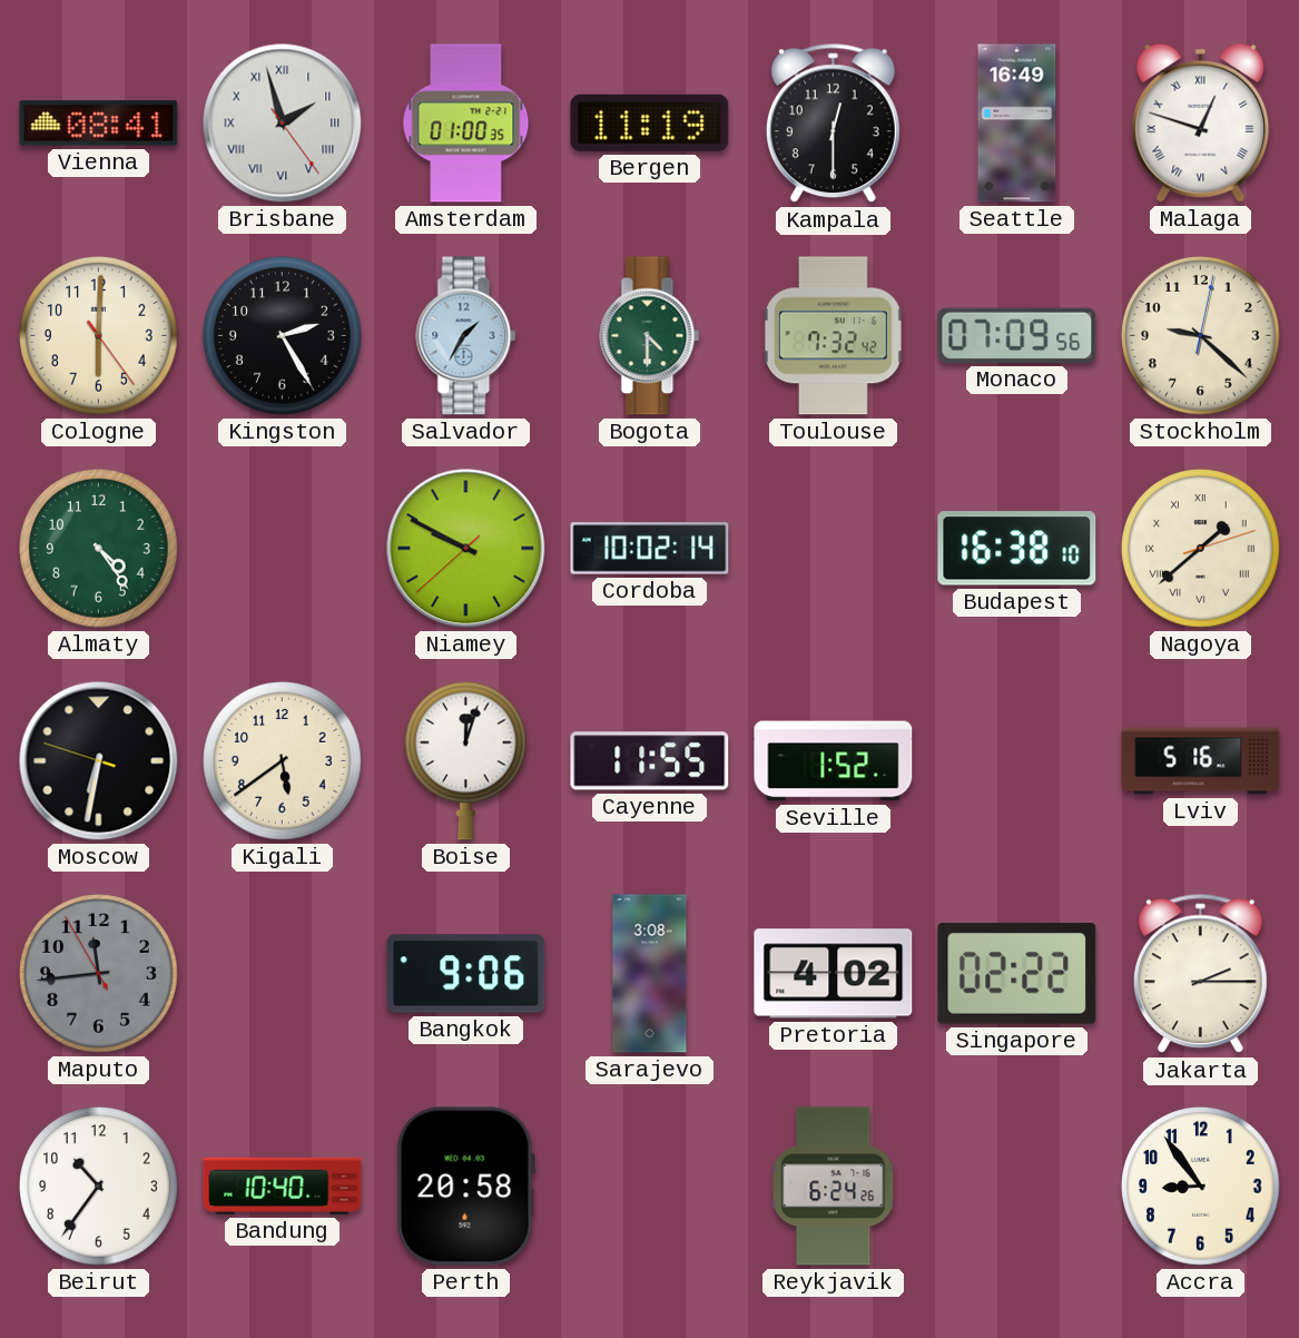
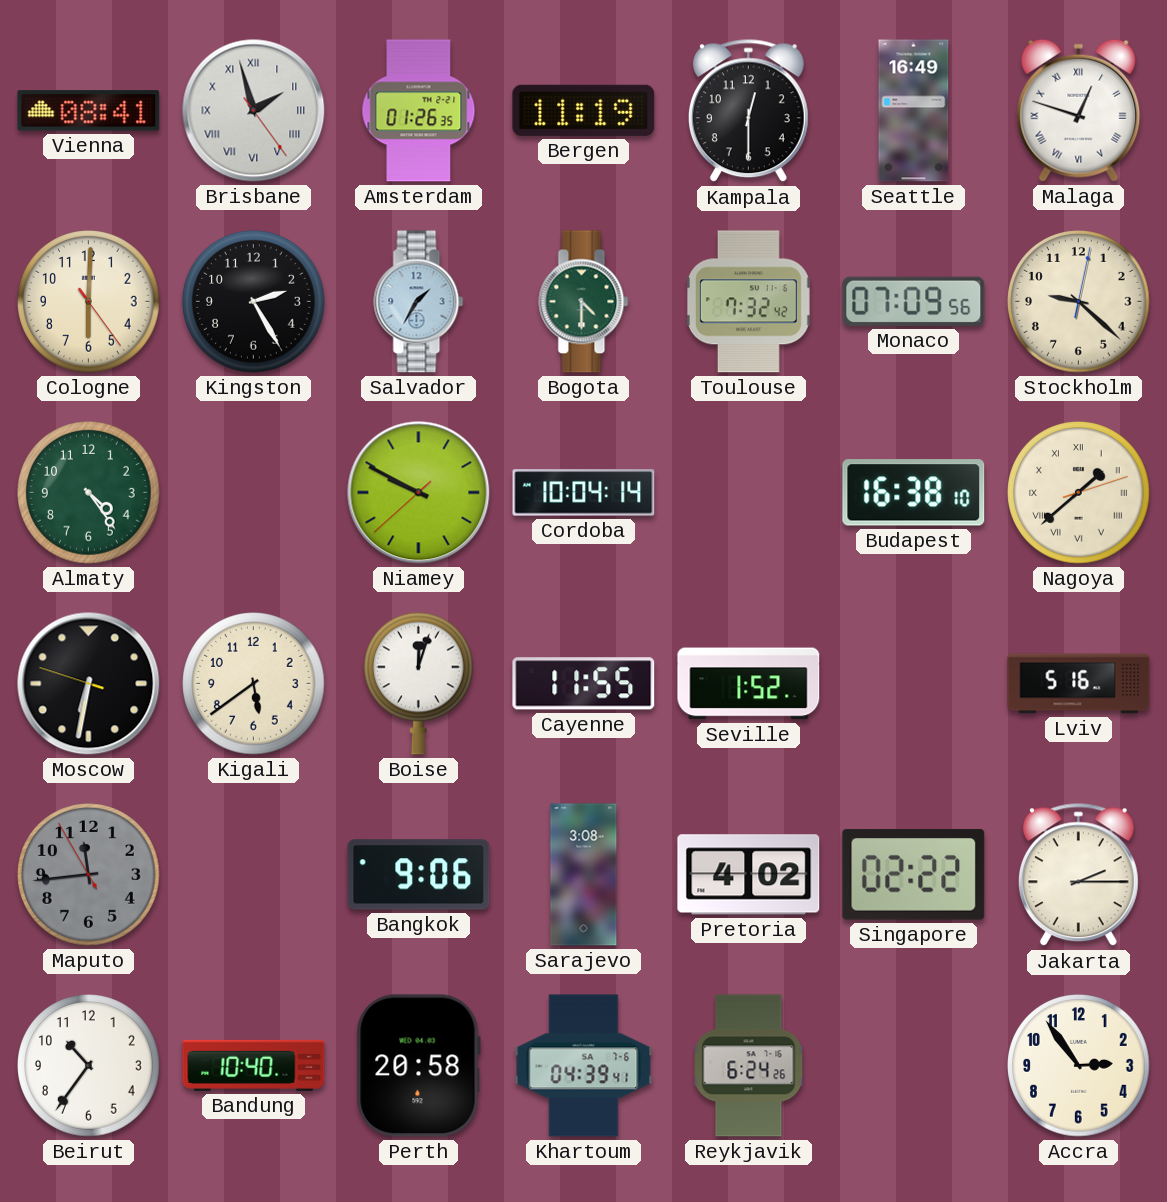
Amsterdam: 01:00 -> 01:26
Cordoba: 10:02 -> 10:04
Khartoum: none -> 04:39
Accra: 8:54 -> 2:54
